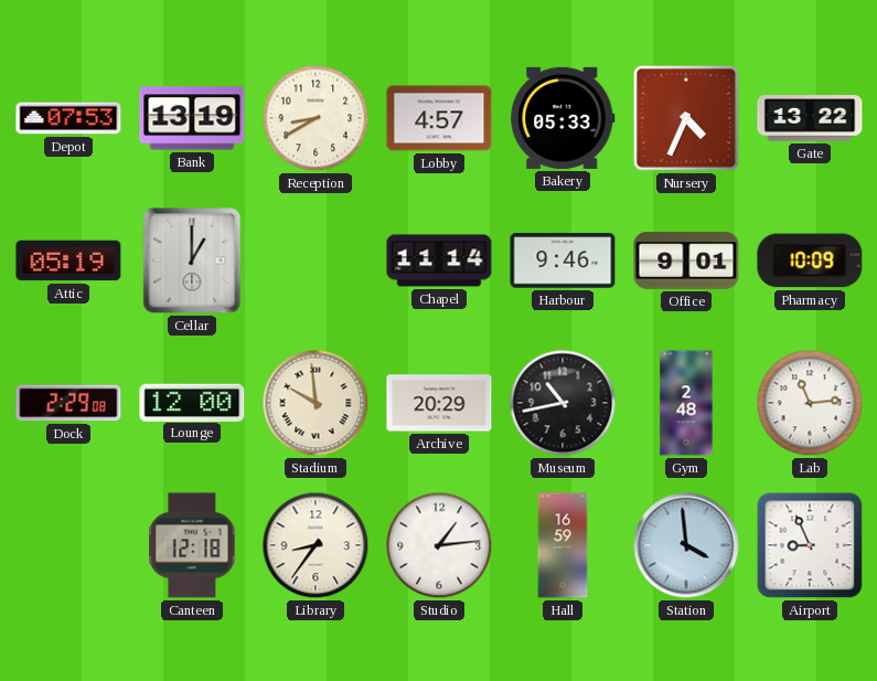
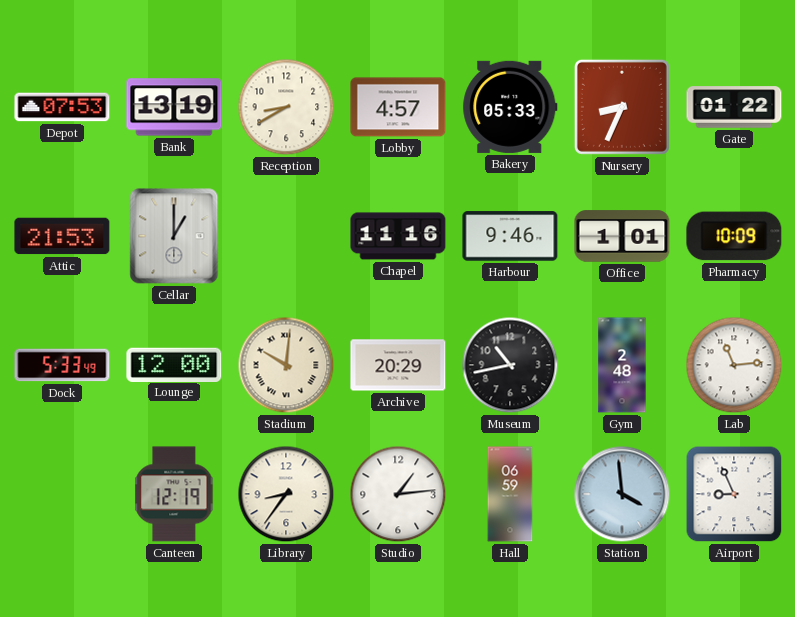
Nursery: 4:34 -> 8:34
Gate: 13:22 -> 01:22
Attic: 05:19 -> 21:53
Chapel: 11:14 -> 11:16
Office: 9:01 -> 1:01
Dock: 2:29 -> 5:33
Stadium: 9:59 -> 10:01
Canteen: 12:18 -> 12:19
Hall: 16:59 -> 06:59
